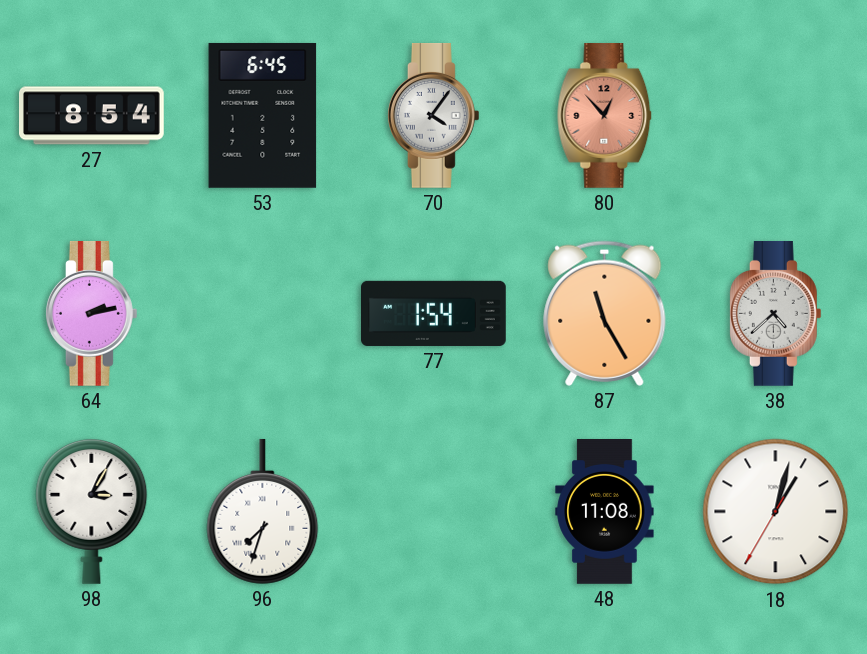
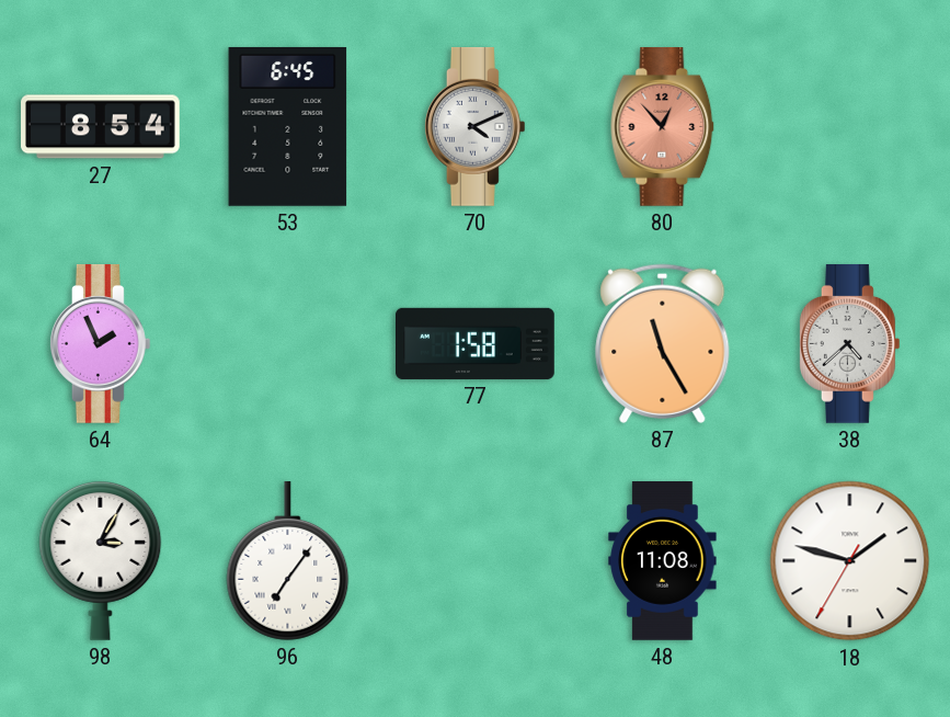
70: 4:06 -> 4:11
64: 2:13 -> 1:56
77: 1:54 -> 1:58
96: 7:33 -> 7:06
18: 1:02 -> 1:47
